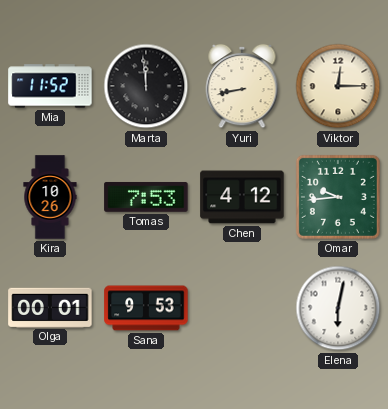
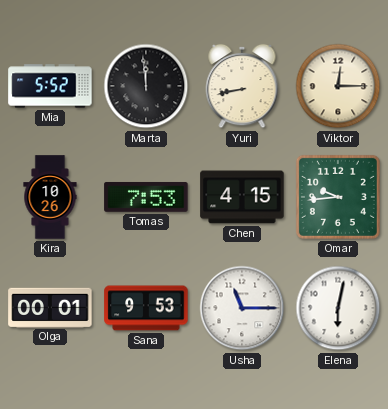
Mia: 11:52 -> 5:52
Chen: 4:12 -> 4:15
Usha: none -> 11:15
